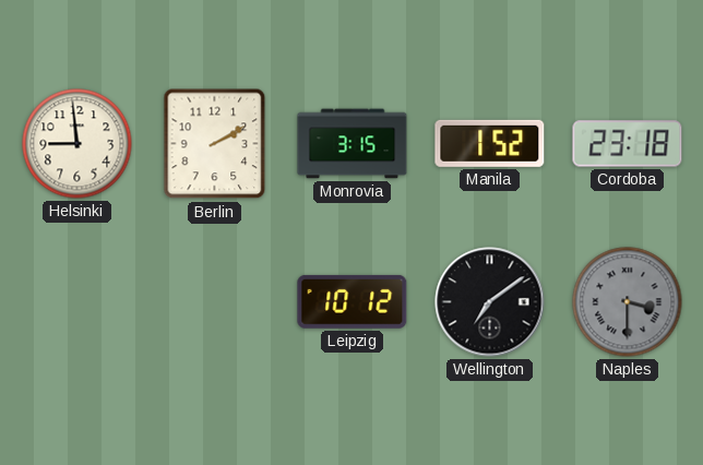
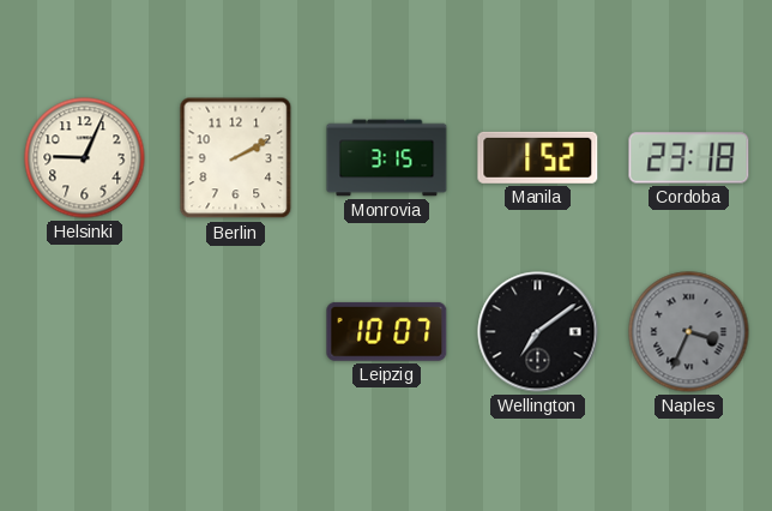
Helsinki: 8:59 -> 9:04
Leipzig: 10:12 -> 10:07
Naples: 3:30 -> 3:34
